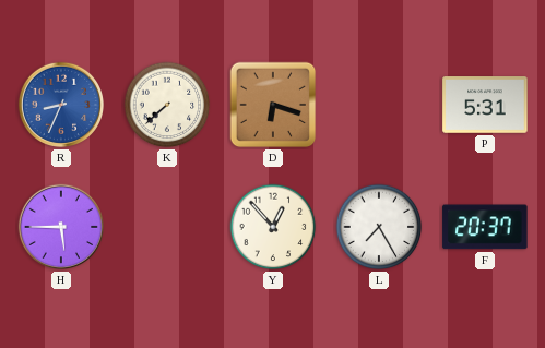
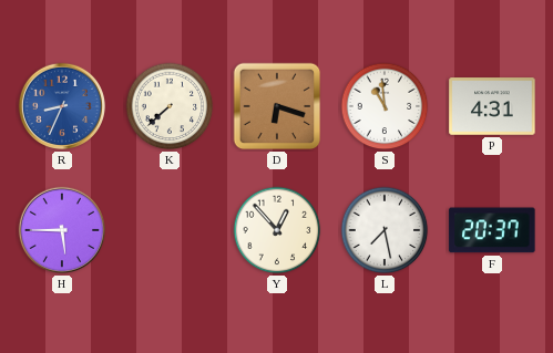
S: none -> 10:59
P: 5:31 -> 4:31
L: 7:25 -> 7:28
